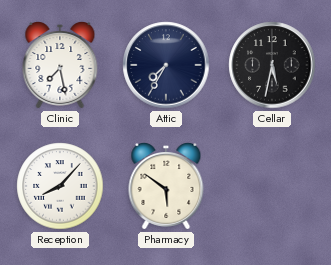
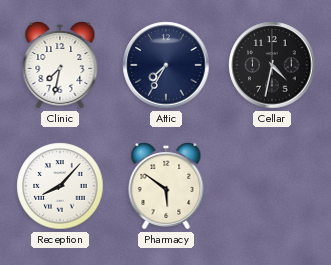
Clinic: 7:28 -> 7:32
Cellar: 5:32 -> 4:32
